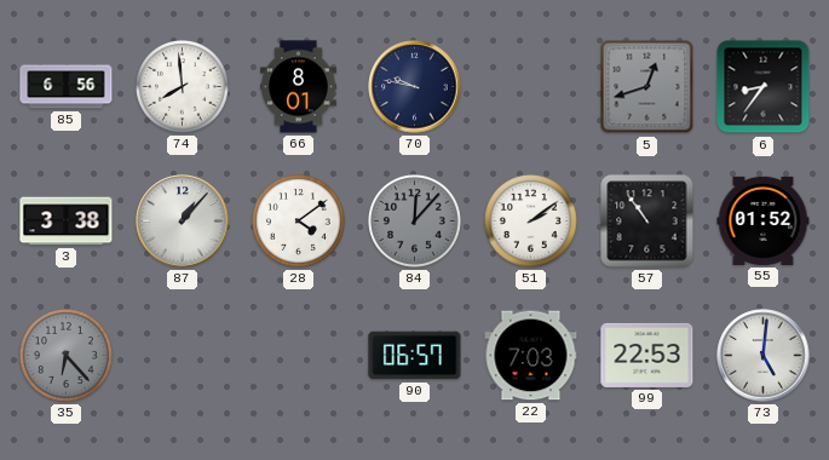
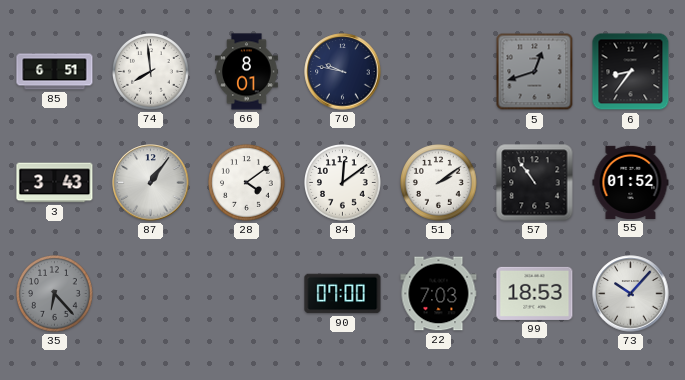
85: 6:56 -> 6:51
3: 3:38 -> 3:43
87: 1:07 -> 1:06
84: 12:07 -> 12:09
84 dial: grey -> white
90: 06:57 -> 07:00
99: 22:53 -> 18:53
73: 5:01 -> 10:07
